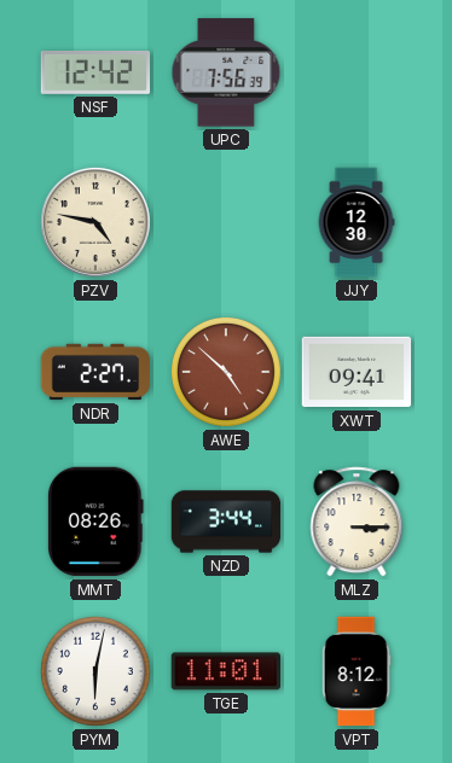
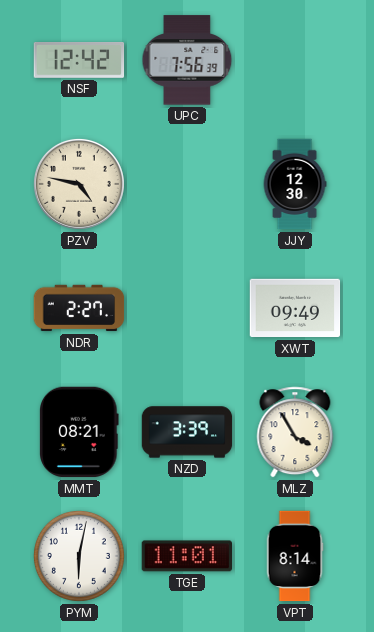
AWE: 4:52 -> none
XWT: 09:41 -> 09:49
MMT: 08:26 -> 08:21
NZD: 3:44 -> 3:39
MLZ: 3:15 -> 3:55
VPT: 8:12 -> 8:14
